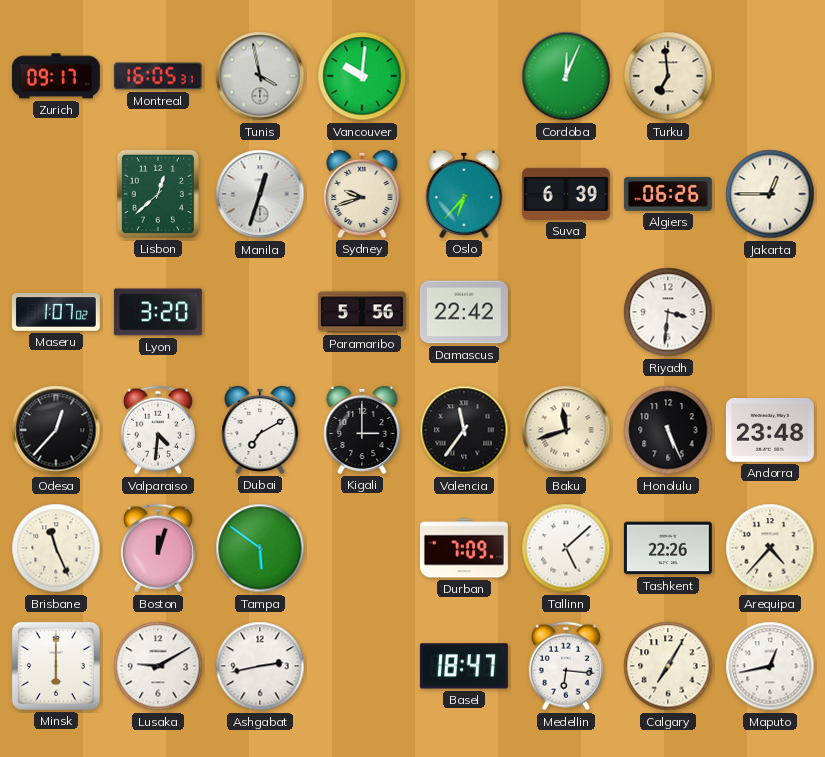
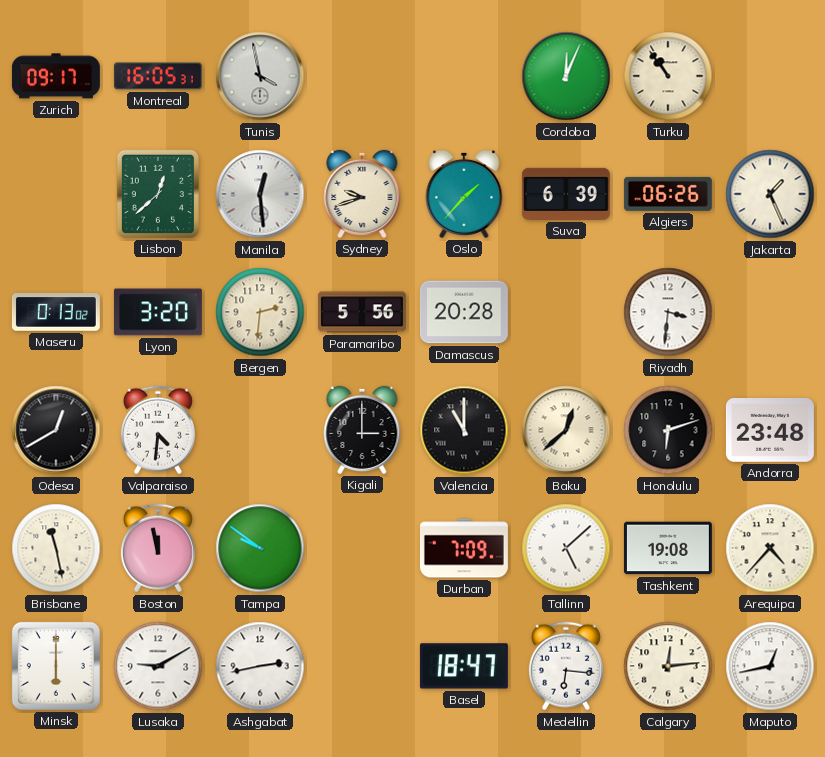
Vancouver: 10:01 -> none
Turku: 6:59 -> 10:54
Manila: 12:33 -> 12:29
Oslo: 6:37 -> 1:37
Jakarta: 12:45 -> 1:26
Maseru: 1:07 -> 0:13
Bergen: none -> 2:31
Damascus: 22:42 -> 20:28
Odesa: 12:37 -> 12:40
Dubai: 7:10 -> none
Valencia: 11:36 -> 11:00
Baku: 11:42 -> 12:38
Honolulu: 5:26 -> 6:12
Brisbane: 11:26 -> 11:28
Boston: 12:03 -> 11:58
Tampa: 5:51 -> 9:51
Tashkent: 22:26 -> 19:08
Calgary: 7:05 -> 12:14
